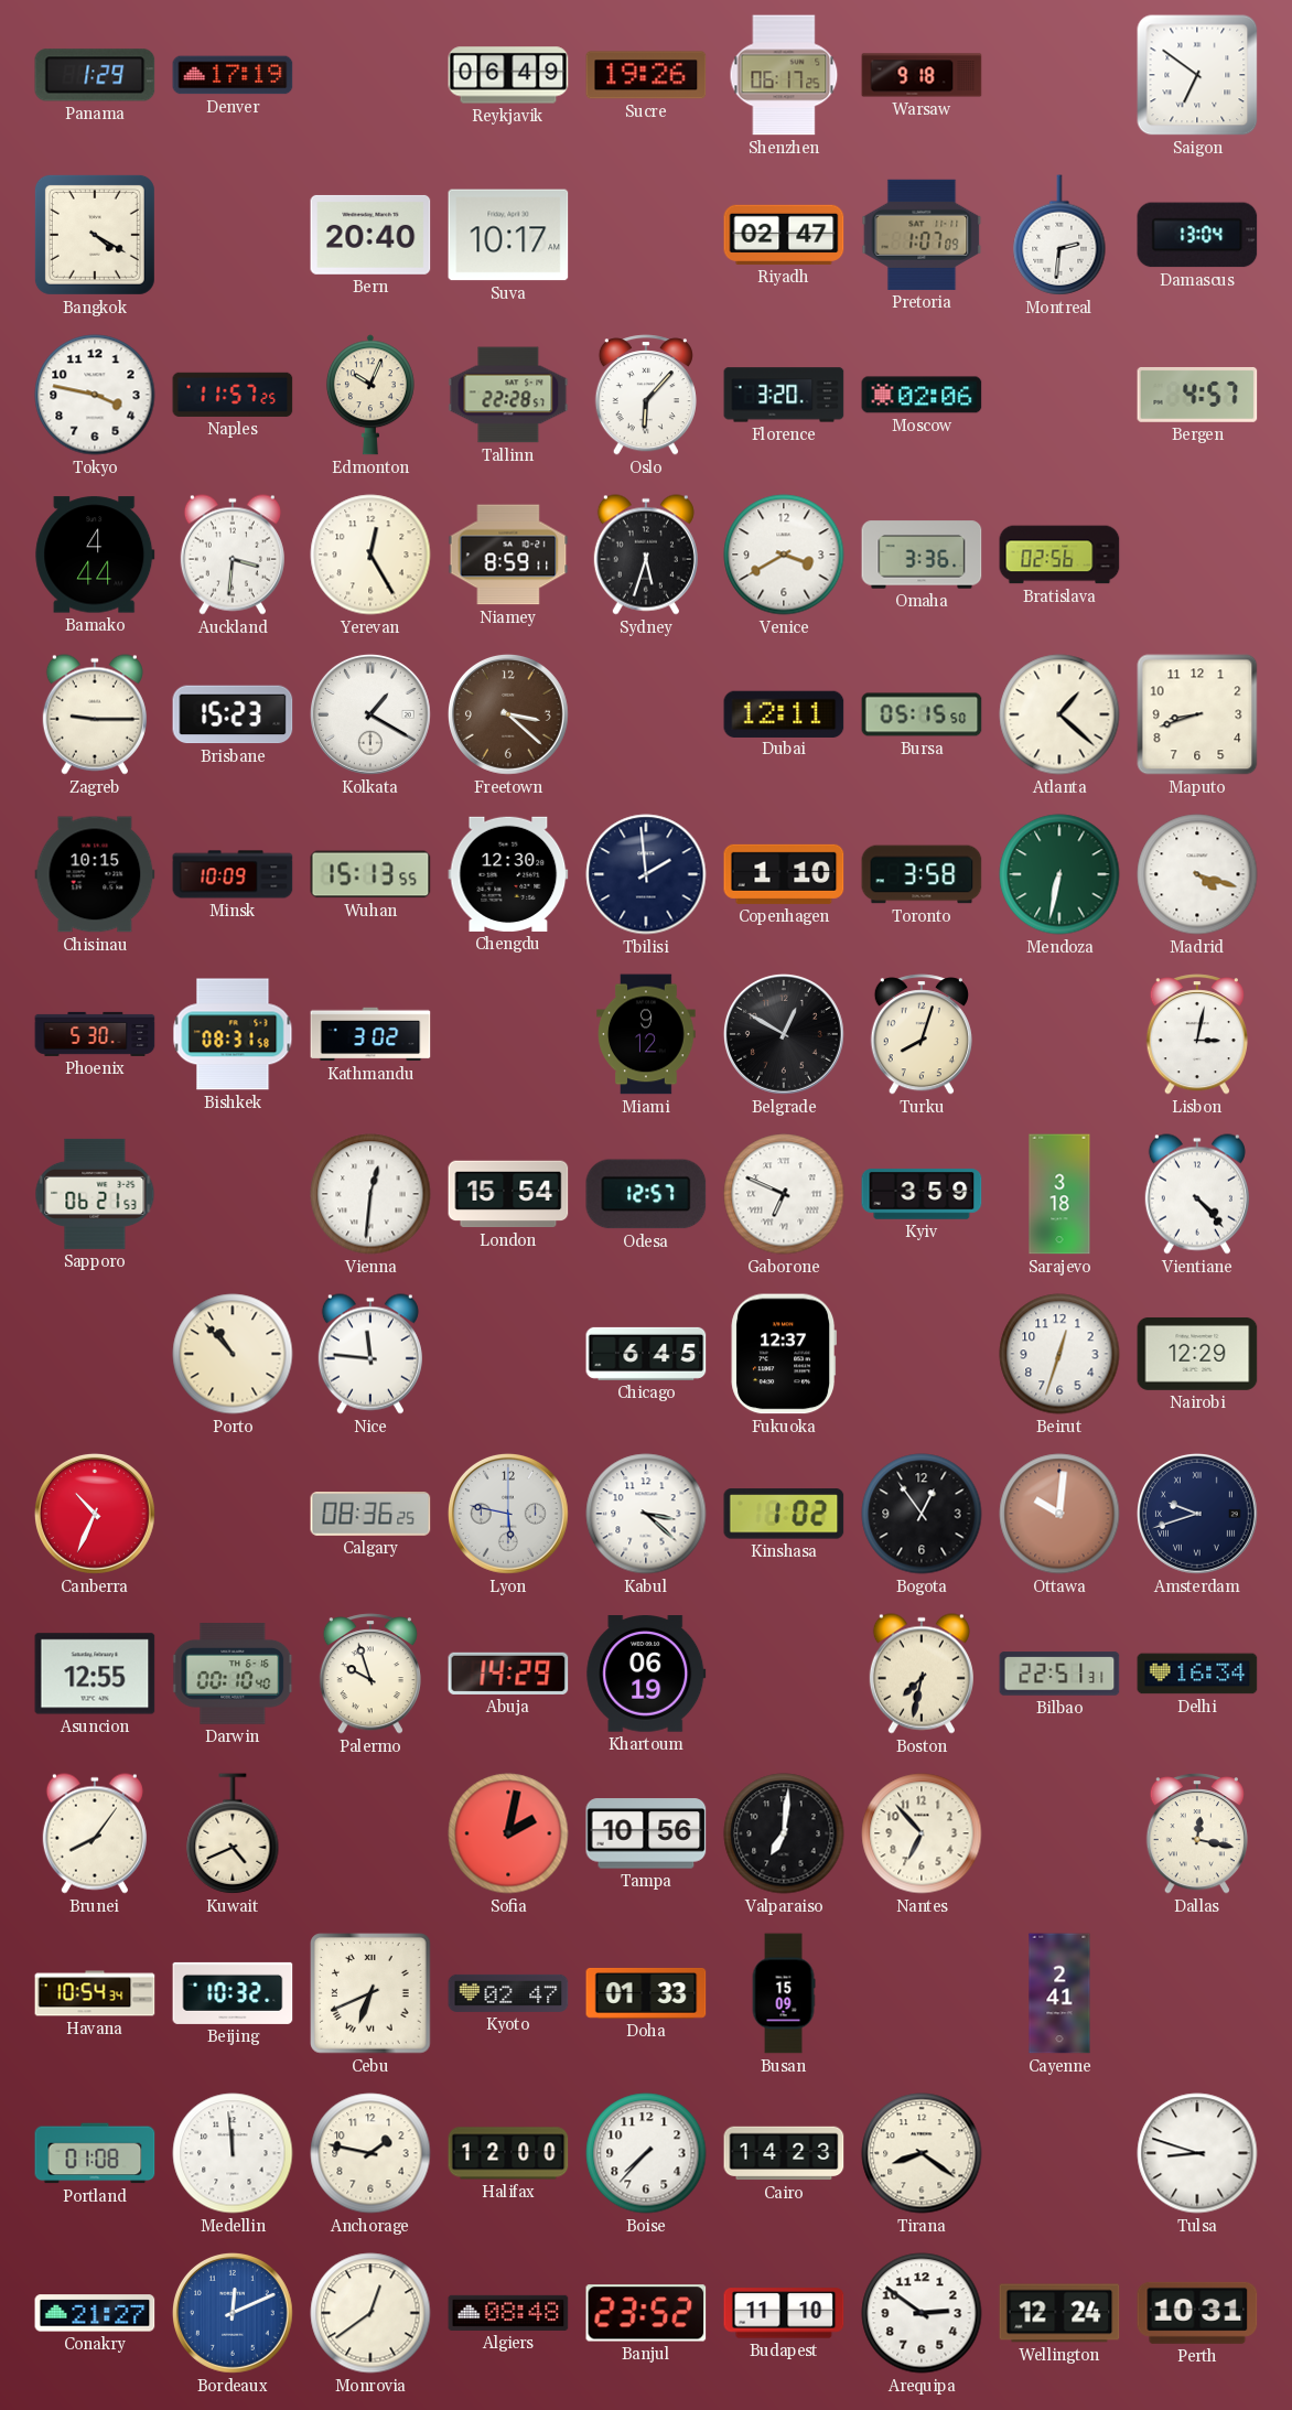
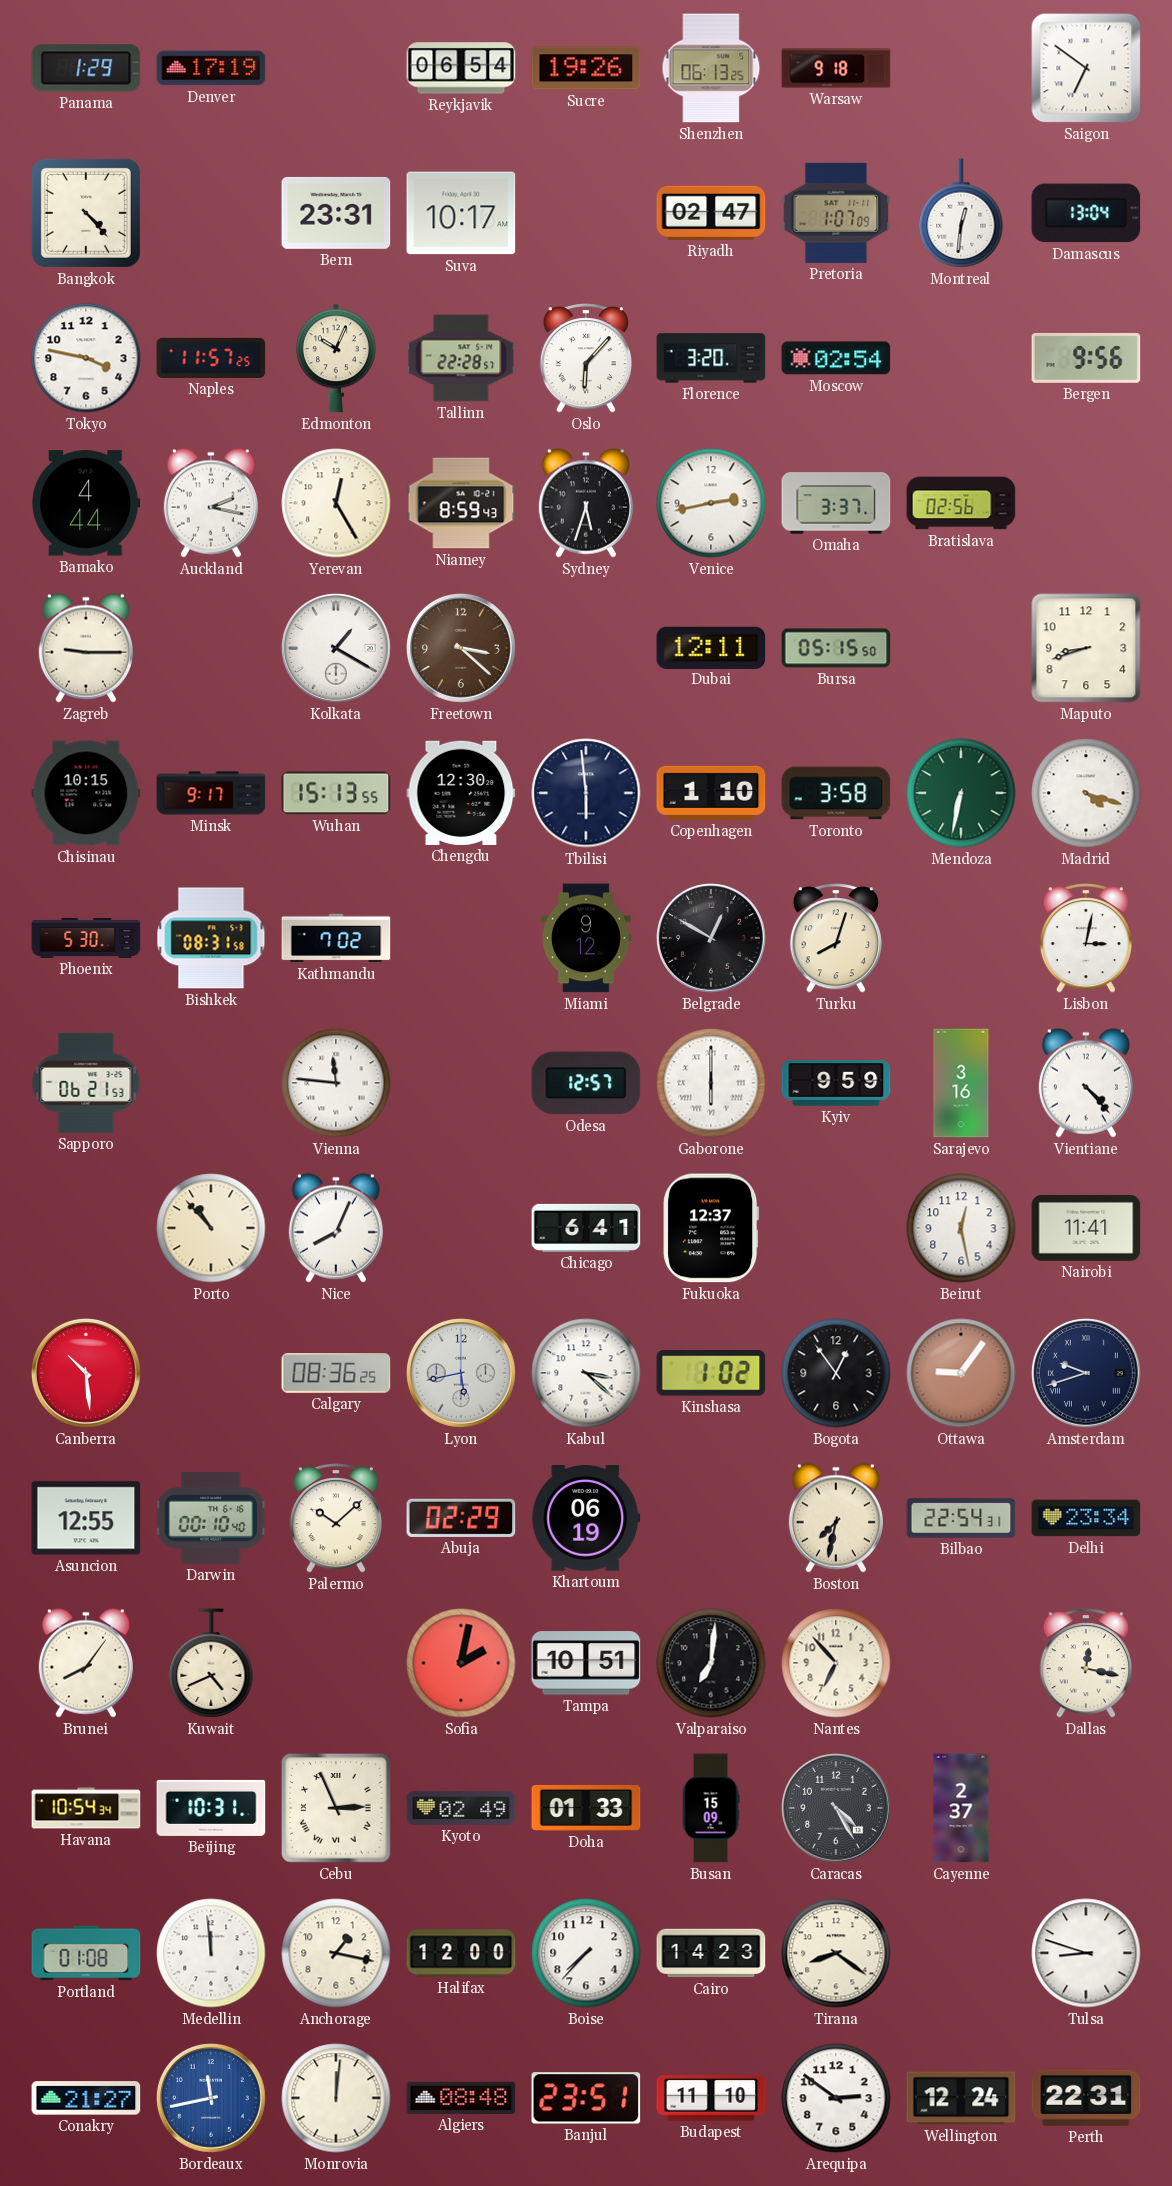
Reykjavik: 06:49 -> 06:54
Shenzhen: 06:17 -> 06:13
Bangkok: 4:20 -> 4:23
Bern: 20:40 -> 23:31
Montreal: 2:31 -> 12:31
Moscow: 02:06 -> 02:54
Bergen: 4:57 -> 9:56
Auckland: 3:31 -> 2:17
Niamey: 8:59:11 -> 8:59:43
Venice: 3:40 -> 2:43
Omaha: 3:36 -> 3:37
Brisbane: 15:23 -> none
Atlanta: 1:22 -> none
Minsk: 10:09 -> 9:17
Tbilisi: 1:59 -> 5:59
Kathmandu: 3:02 -> 7:02
Vienna: 12:31 -> 11:46
London: 15:54 -> none
Gaborone: 6:49 -> 6:00
Kyiv: 3:59 -> 9:59
Sarajevo: 3:18 -> 3:16
Nice: 11:46 -> 8:04
Chicago: 6:45 -> 6:41
Beirut: 12:33 -> 12:28
Nairobi: 12:29 -> 11:41
Canberra: 10:34 -> 10:29
Lyon: 5:47 -> 5:43
Ottawa: 10:01 -> 9:06
Palermo: 9:57 -> 10:08
Abuja: 14:29 -> 02:29
Bilbao: 22:51 -> 22:54
Delhi: 16:34 -> 23:34
Tampa: 10:56 -> 10:51
Beijing: 10:32 -> 10:31
Cebu: 6:41 -> 2:56
Kyoto: 02:47 -> 02:49
Caracas: none -> 4:25
Cayenne: 2:41 -> 2:37
Anchorage: 1:47 -> 1:17
Bordeaux: 12:11 -> 11:43
Monrovia: 12:39 -> 12:01
Banjul: 23:52 -> 23:51
Perth: 10:31 -> 22:31
